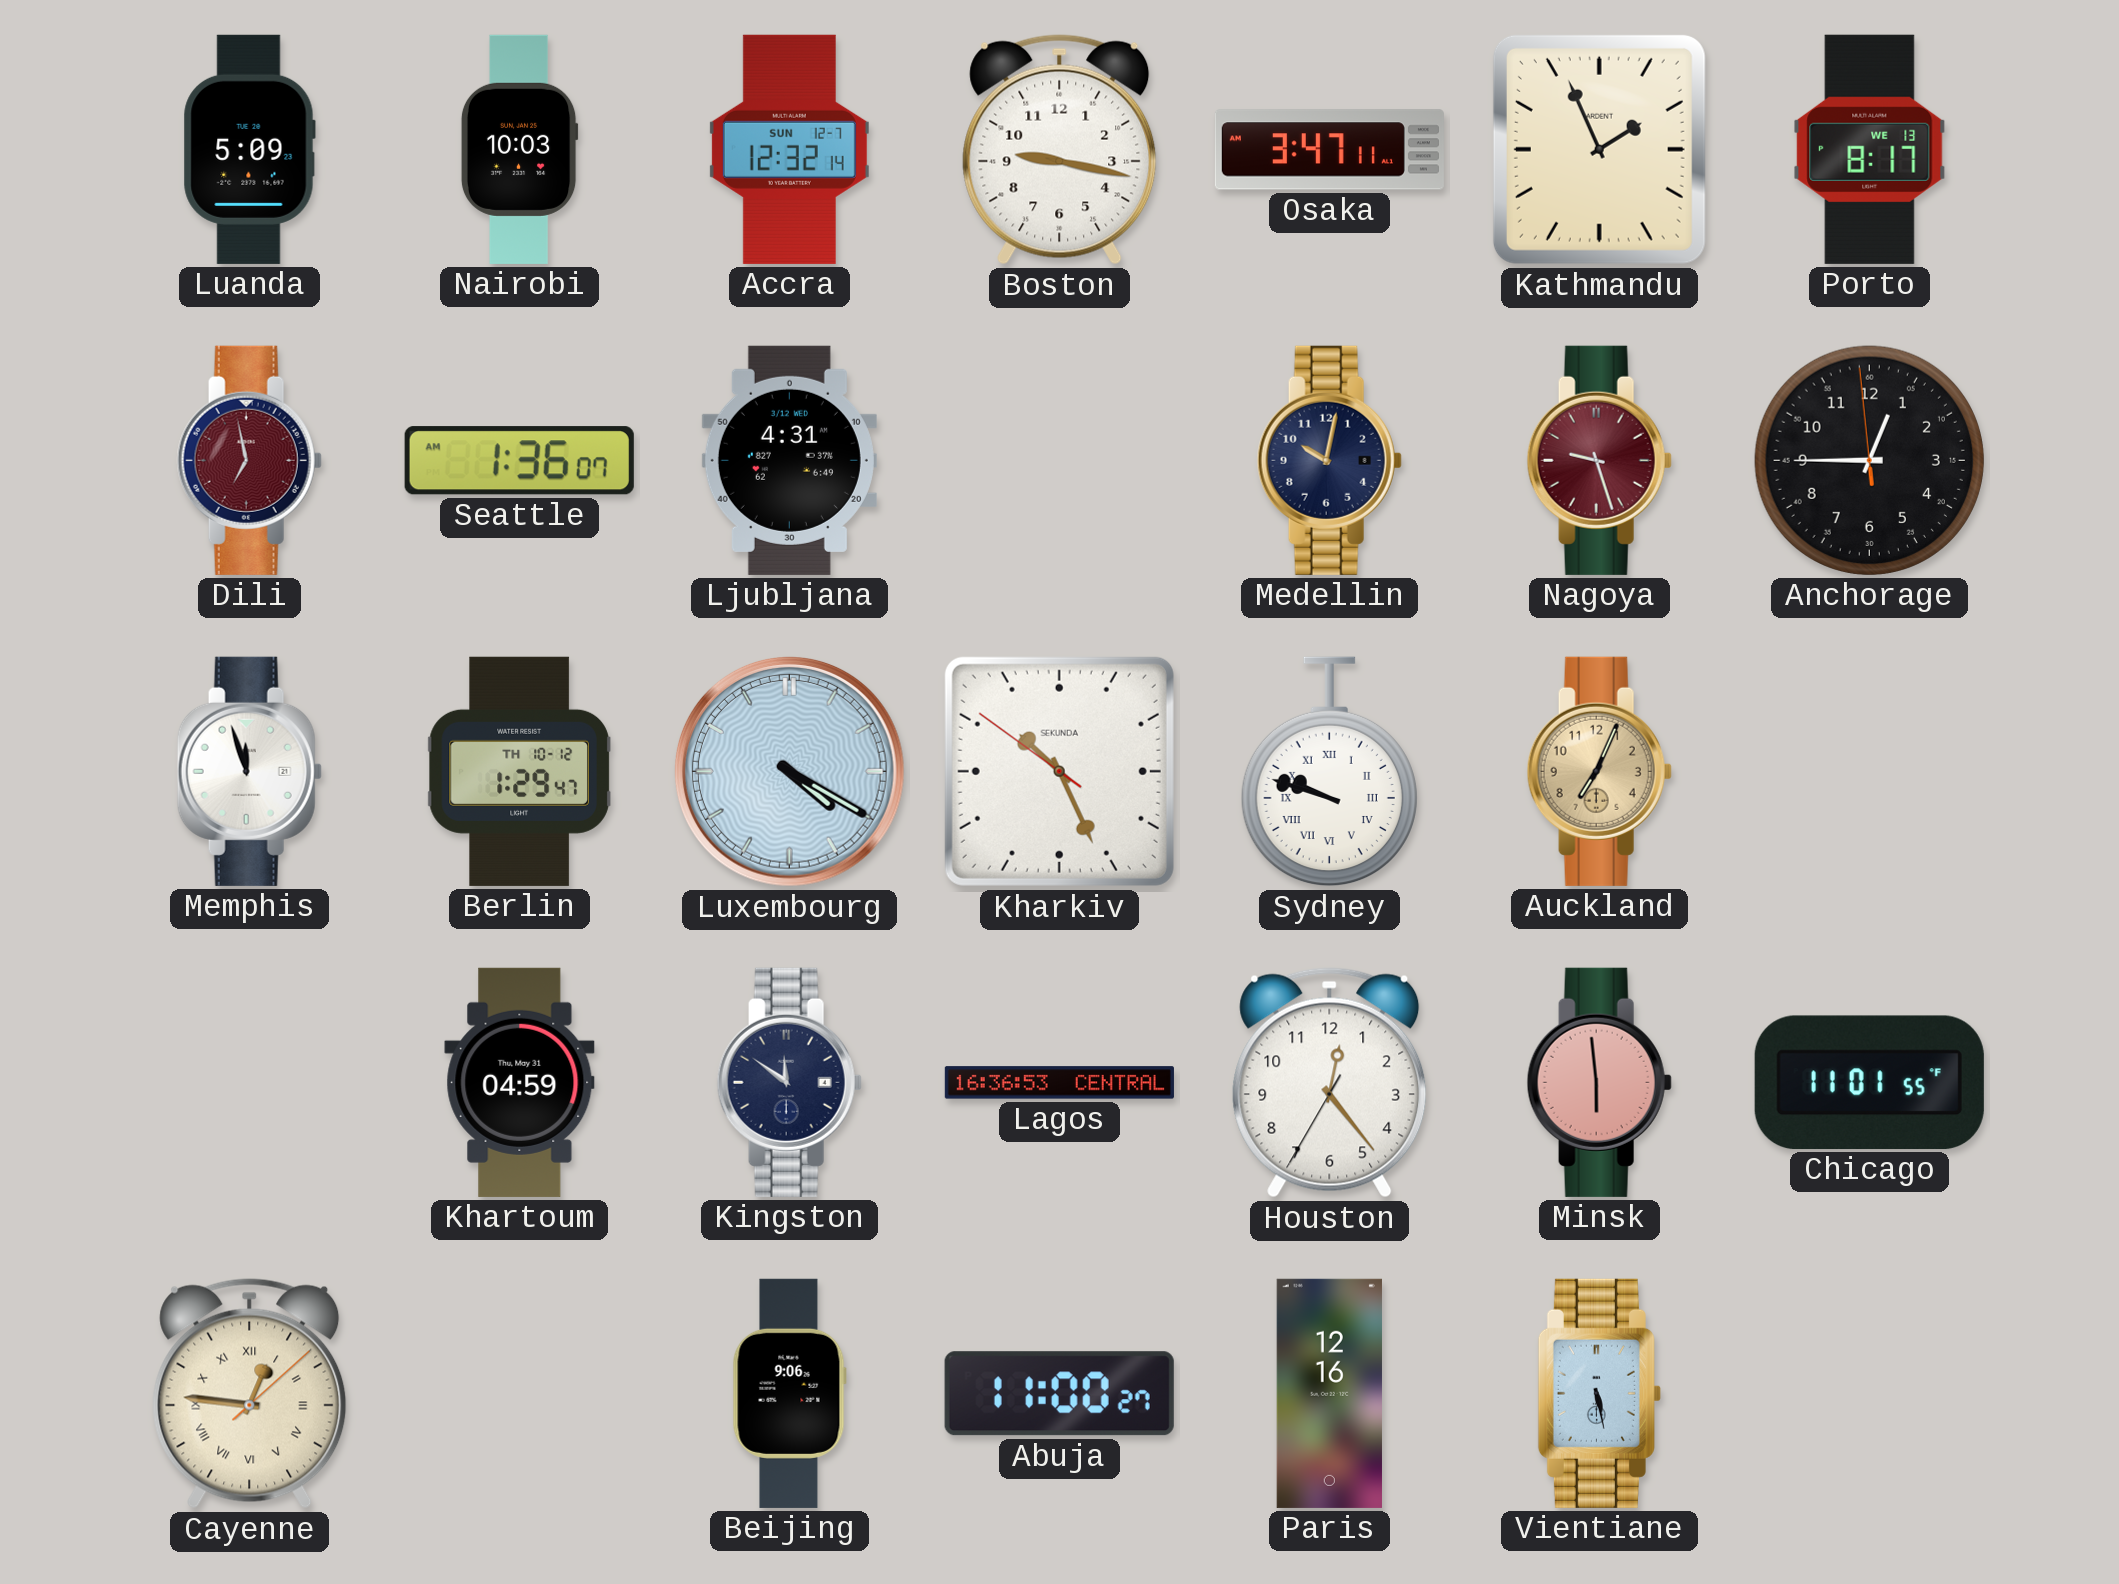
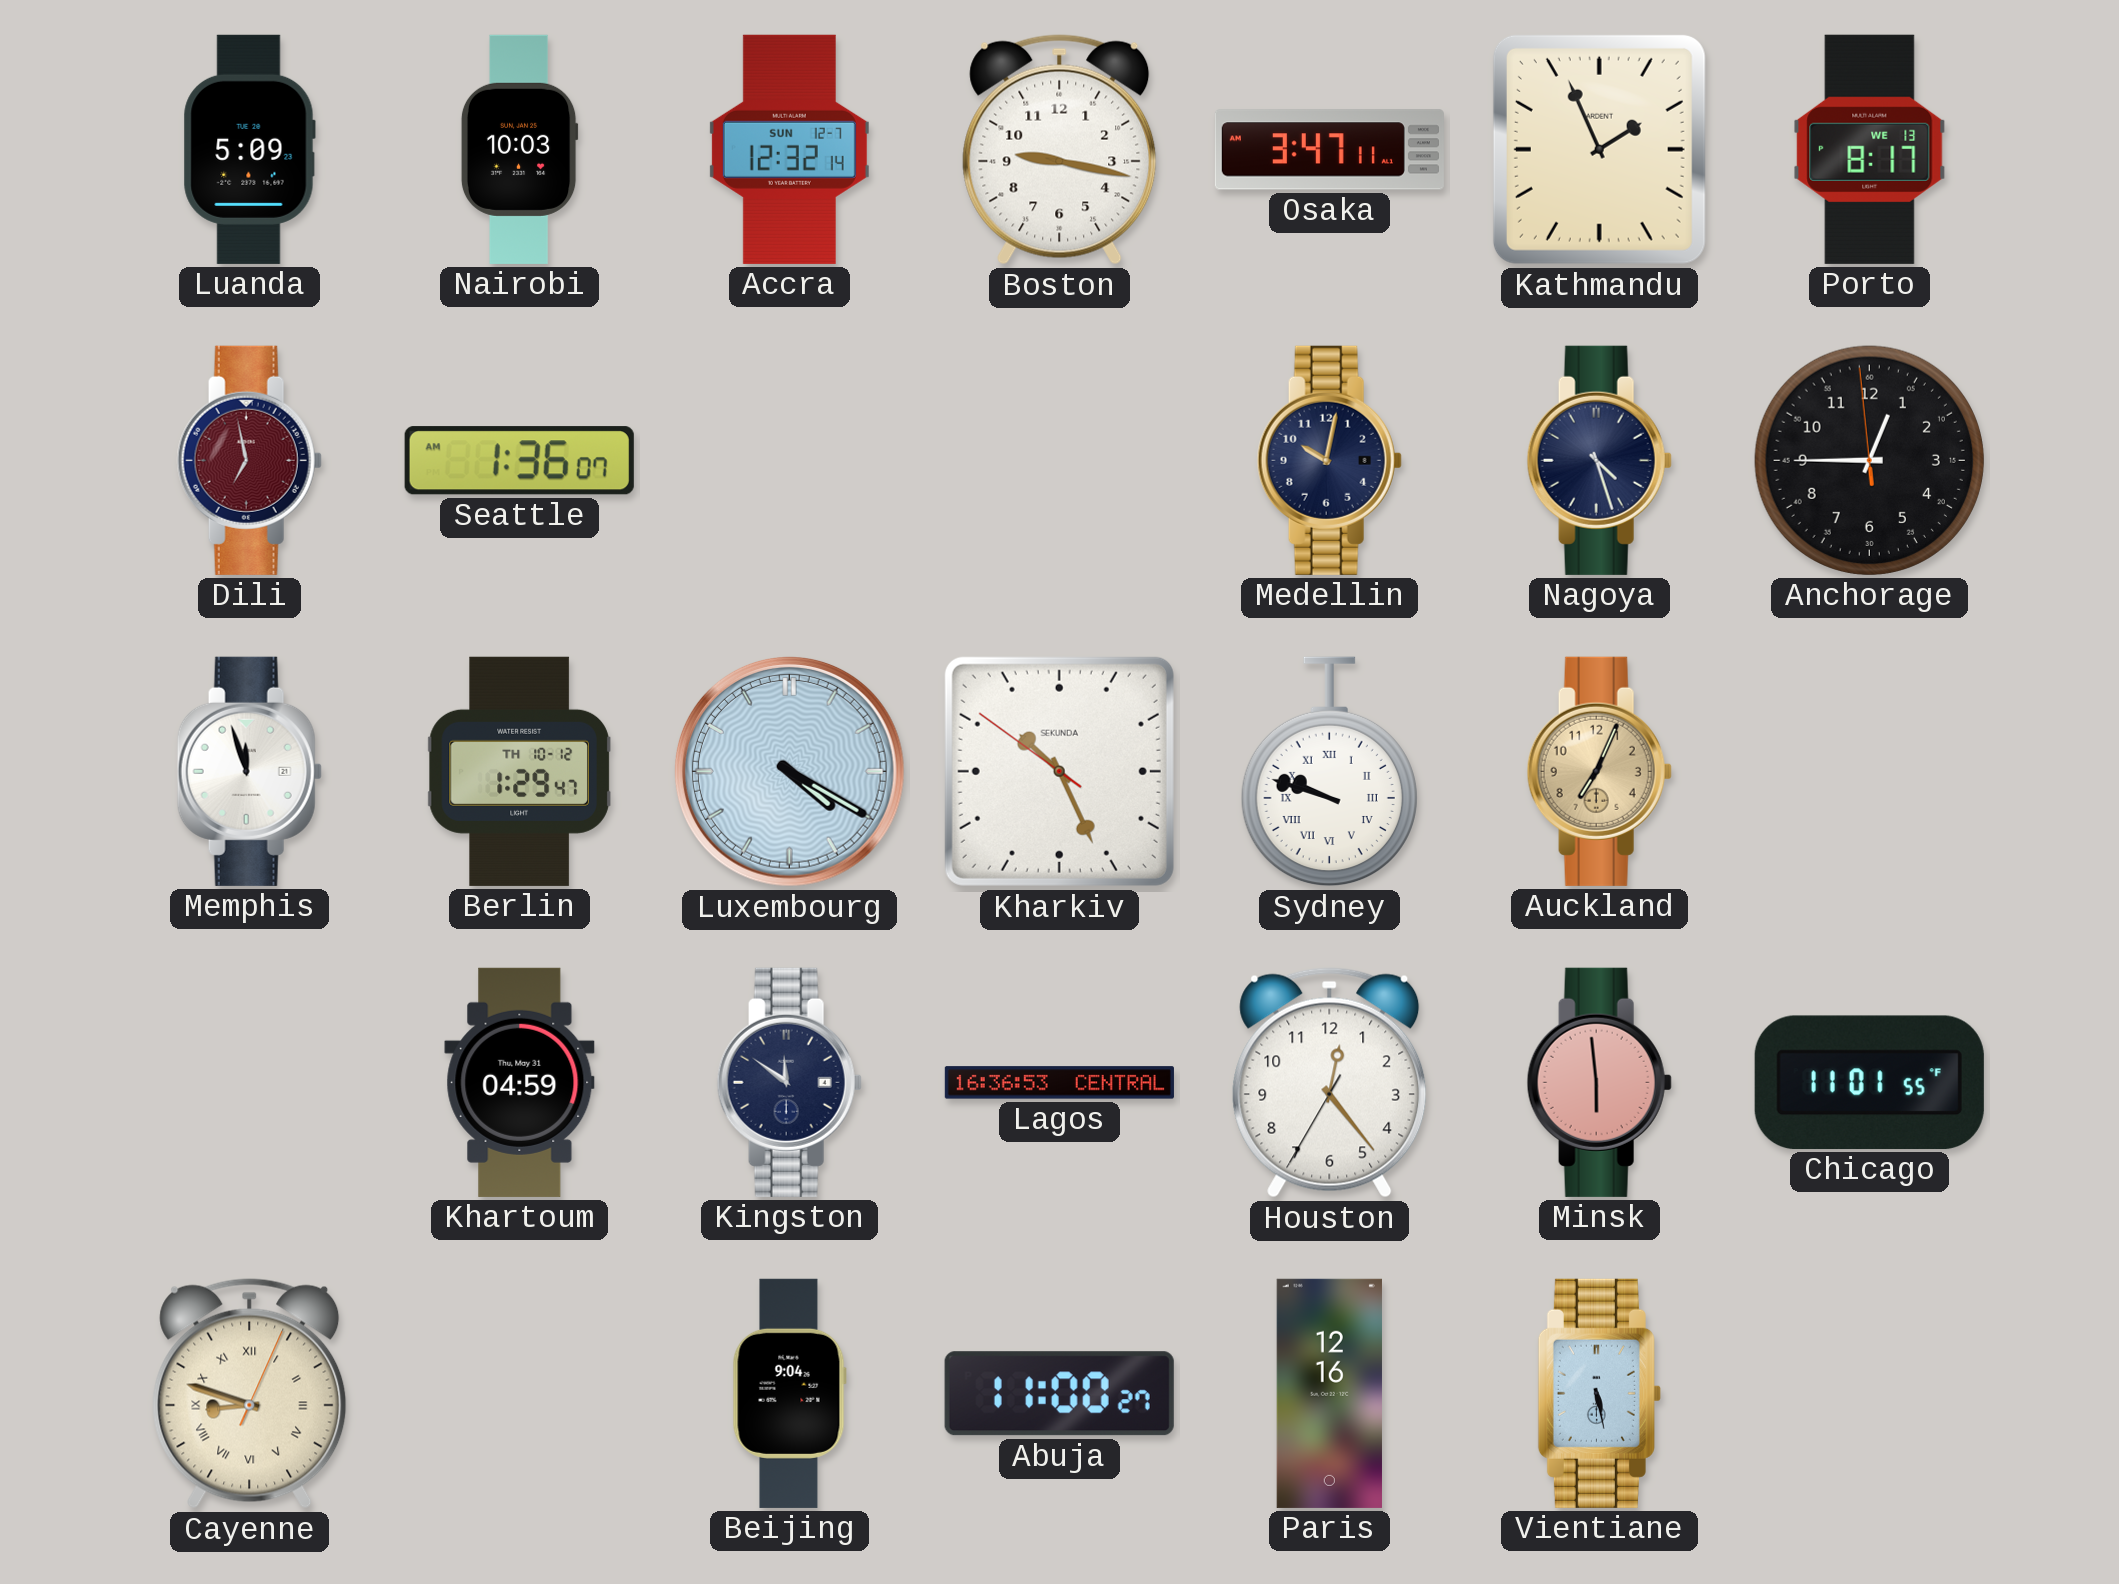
Ljubljana: 4:31 -> none
Nagoya: 9:27 -> 4:27
Nagoya dial: burgundy -> navy
Cayenne: 12:46 -> 8:48
Beijing: 9:06 -> 9:04
